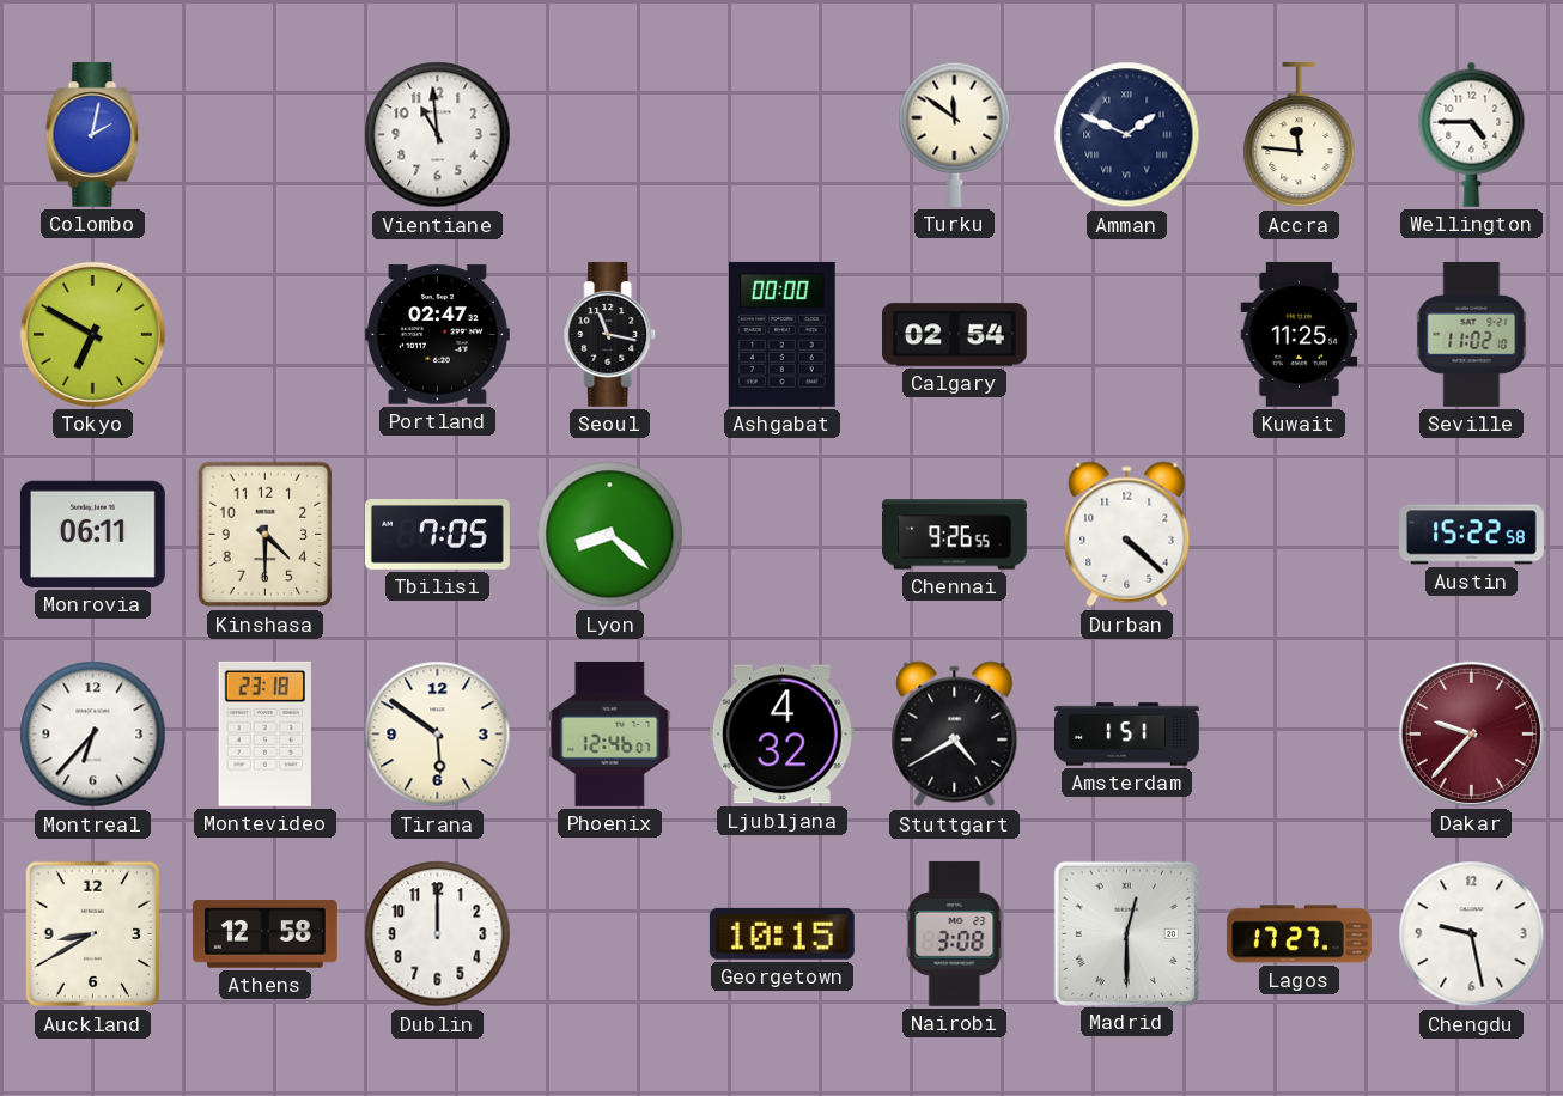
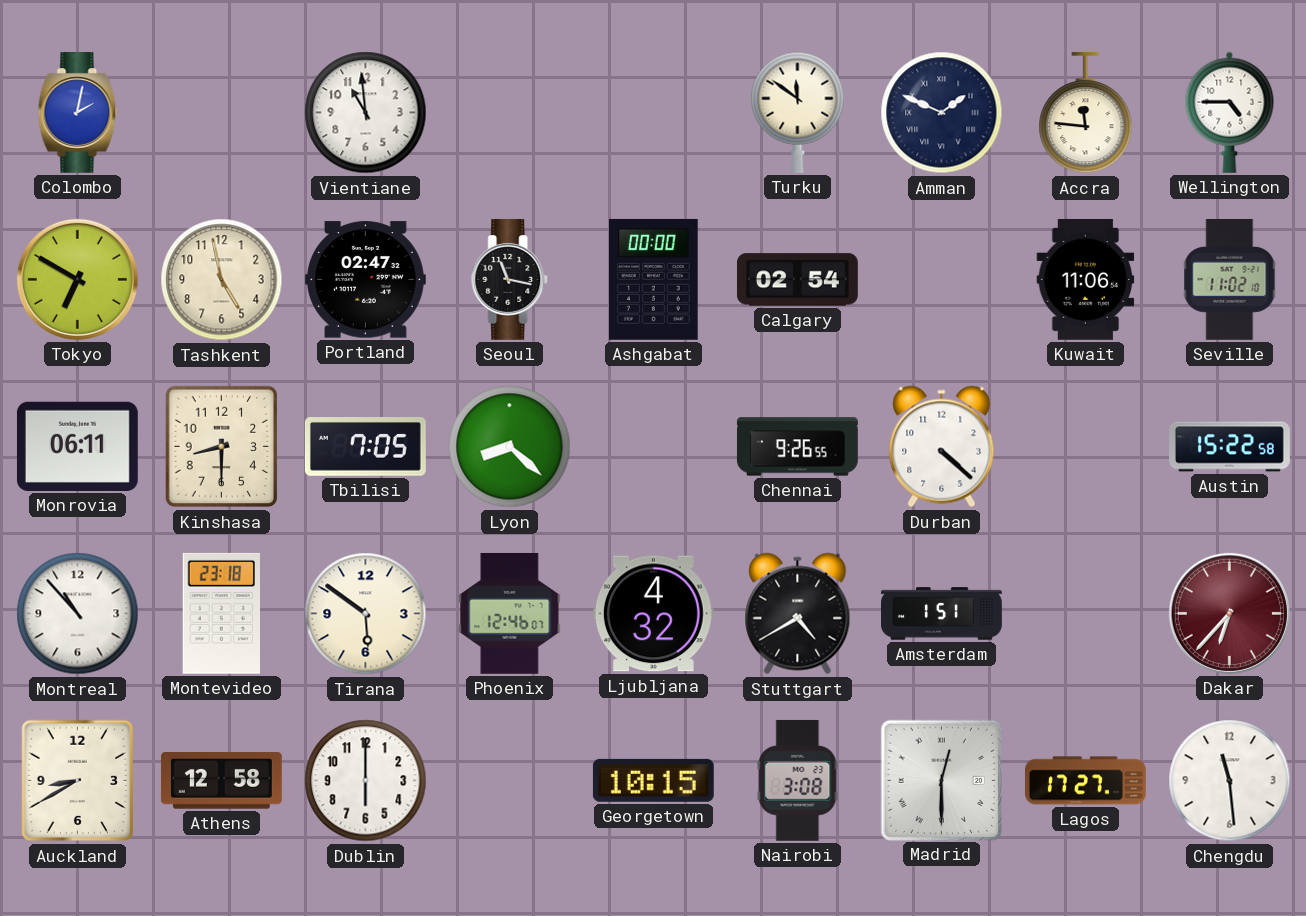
Tashkent: none -> 4:58
Kuwait: 11:25 -> 11:06
Kinshasa: 4:30 -> 8:30
Montreal: 6:37 -> 10:53
Dakar: 9:37 -> 6:37
Dublin: 12:00 -> 6:00
Chengdu: 9:28 -> 11:29
